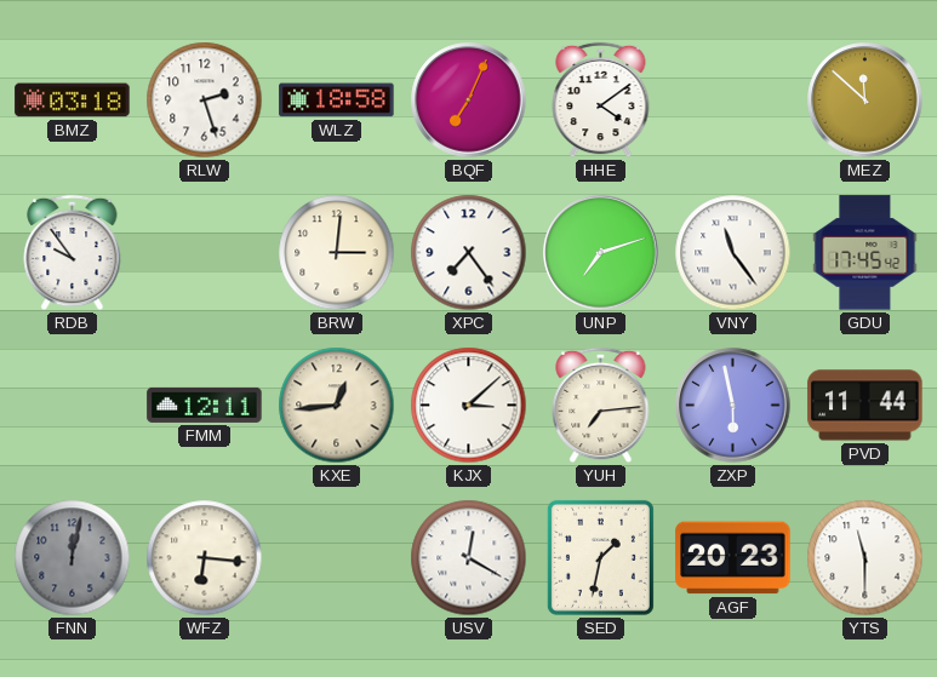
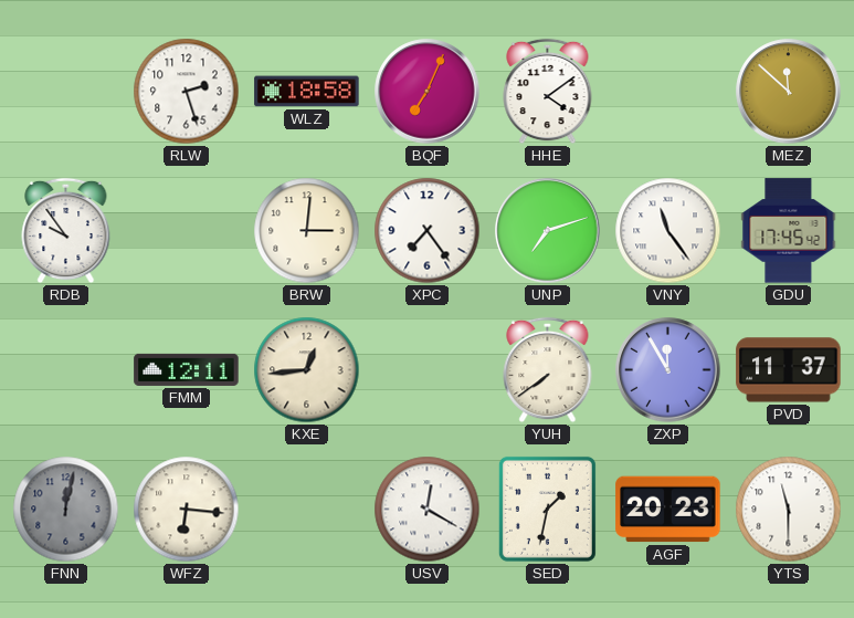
BMZ: 03:18 -> none
KJX: 3:08 -> none
YUH: 7:14 -> 7:39
ZXP: 5:58 -> 11:55
PVD: 11:44 -> 11:37
